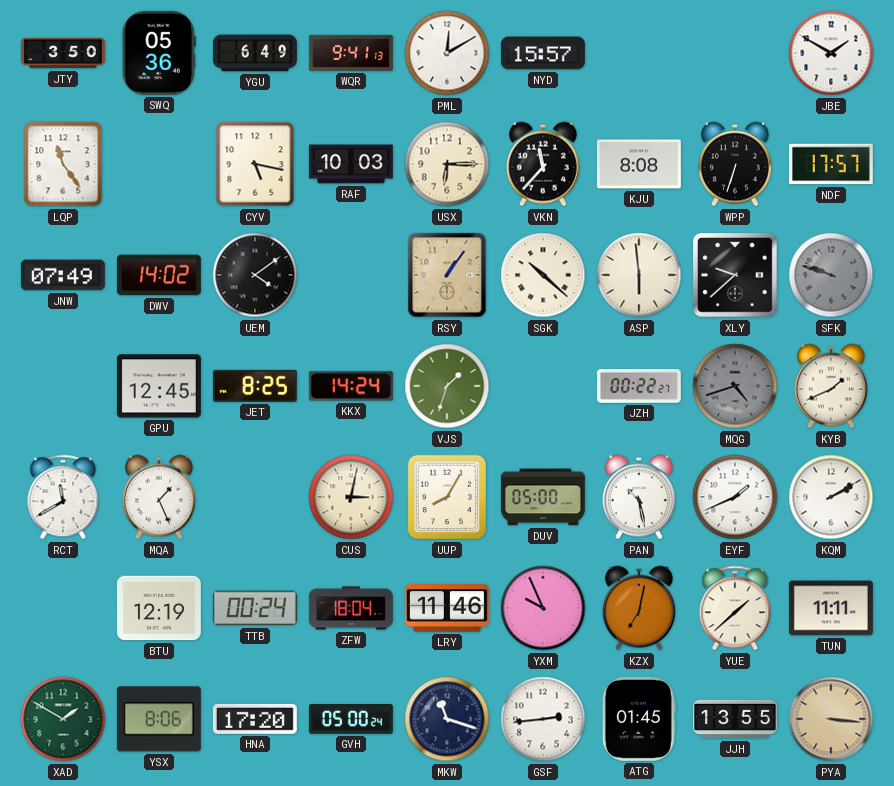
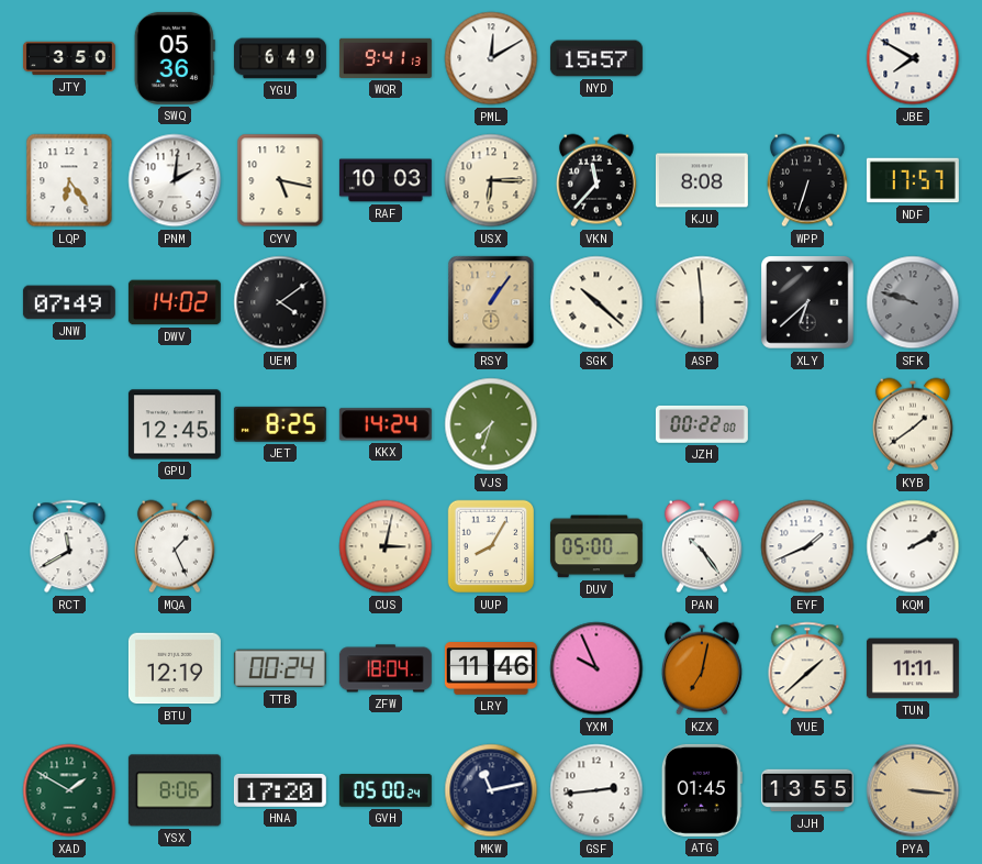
JBE: 1:50 -> 7:50
LQP: 11:24 -> 6:24
PNM: none -> 2:01
XLY: 9:38 -> 6:38
VJS: 1:33 -> 7:33
JZH: 00:22:27 -> 00:22:00
MQG: 4:42 -> none
KYB: 1:41 -> 1:39
PAN: 10:28 -> 10:24
MKW: 11:18 -> 11:13
